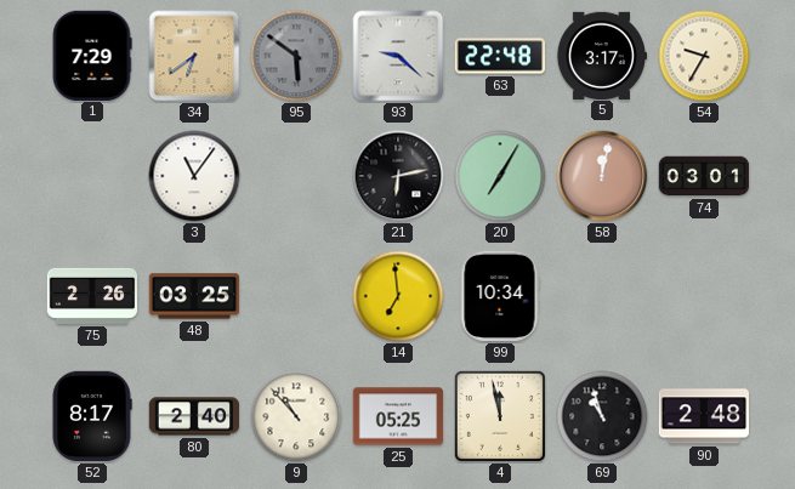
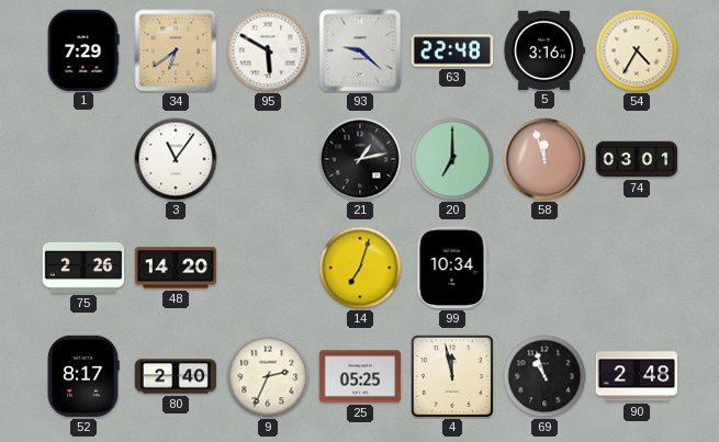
95: 5:51 -> 5:50
95 dial: grey -> white
5: 3:17 -> 3:16
54: 9:35 -> 4:35
21: 6:13 -> 1:13
20: 7:05 -> 7:00
58: 12:02 -> 11:57
48: 03:25 -> 14:20
14: 6:59 -> 7:03
9: 10:53 -> 2:34
